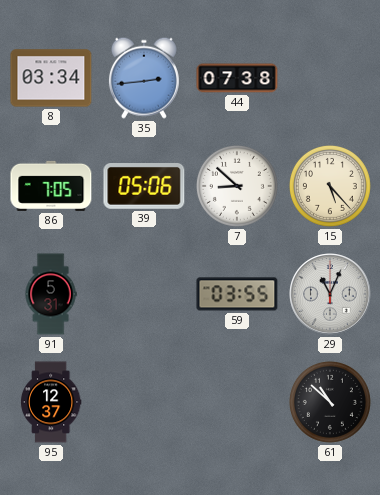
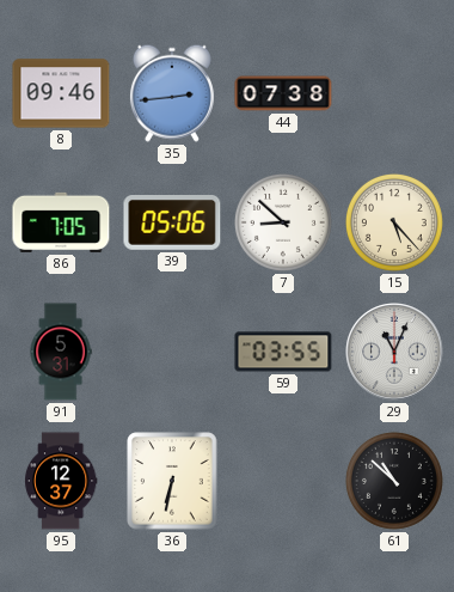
8: 03:34 -> 09:46
36: none -> 6:32
